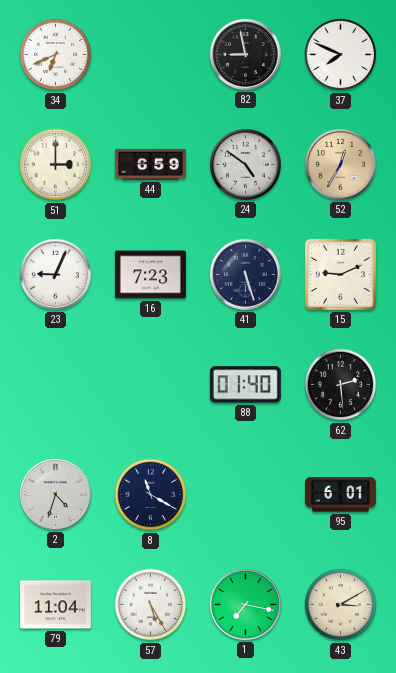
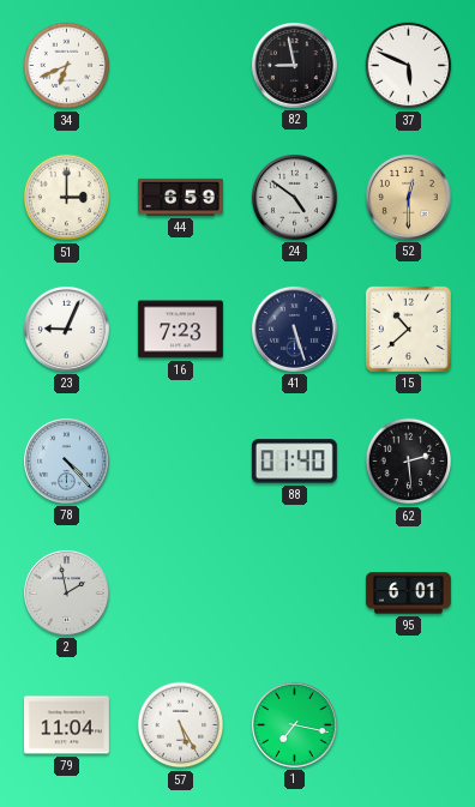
37: 7:49 -> 5:49
52: 12:35 -> 12:30
15: 9:11 -> 10:38
78: none -> 4:23
2: 4:33 -> 1:58
8: 11:20 -> none
43: 3:10 -> none
